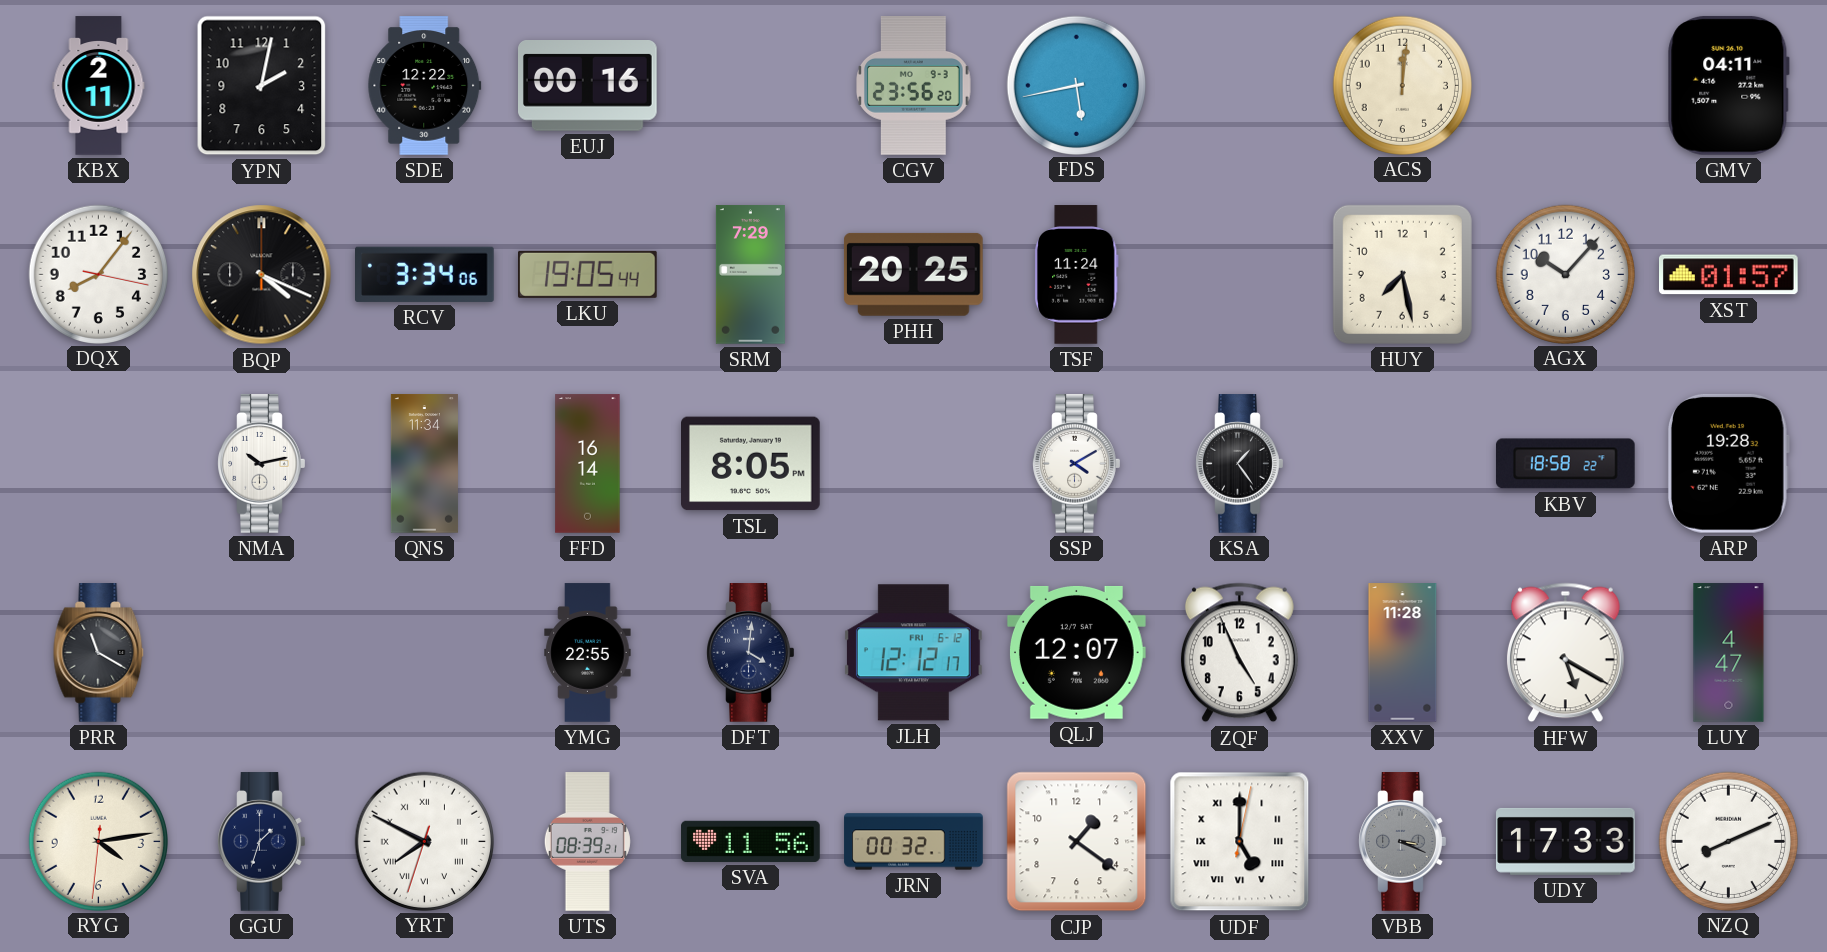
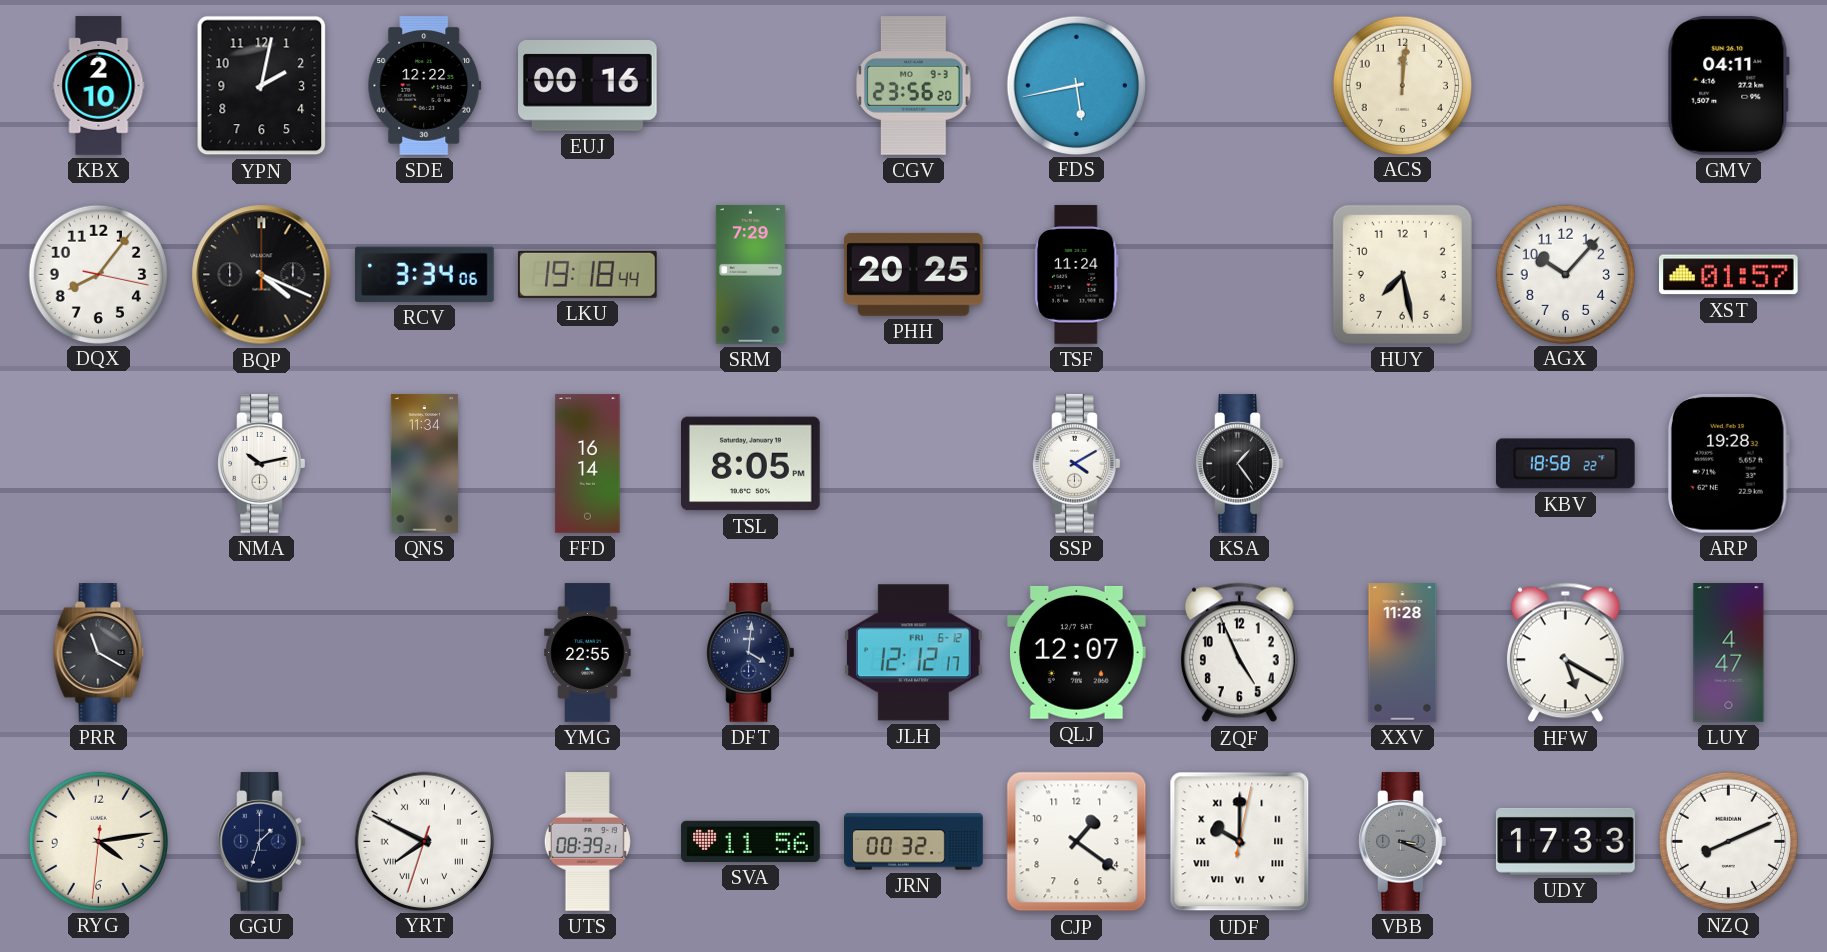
KBX: 2:11 -> 2:10
LKU: 19:05 -> 19:18
UDF: 5:00 -> 10:00
